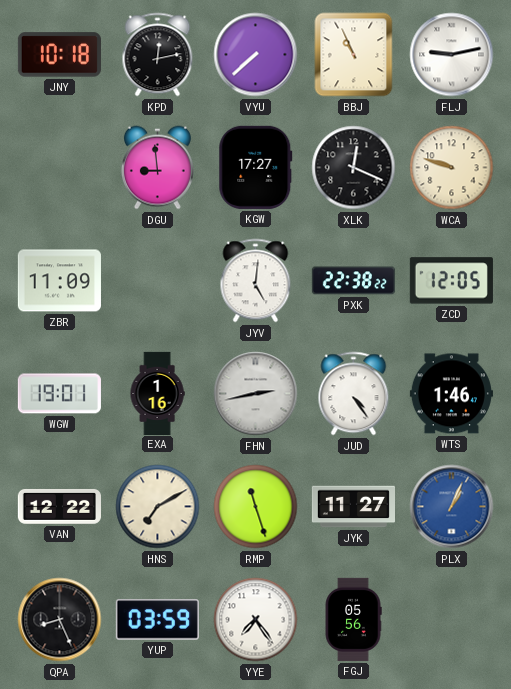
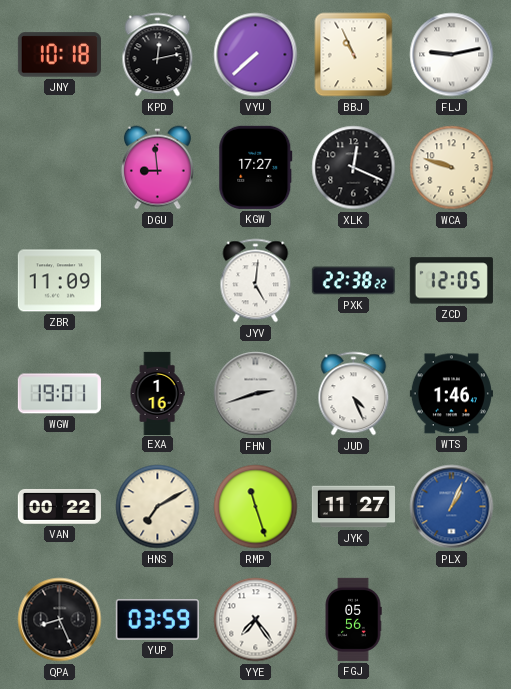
FHN: 2:43 -> 2:42
JUD: 4:24 -> 4:26
VAN: 12:22 -> 00:22
